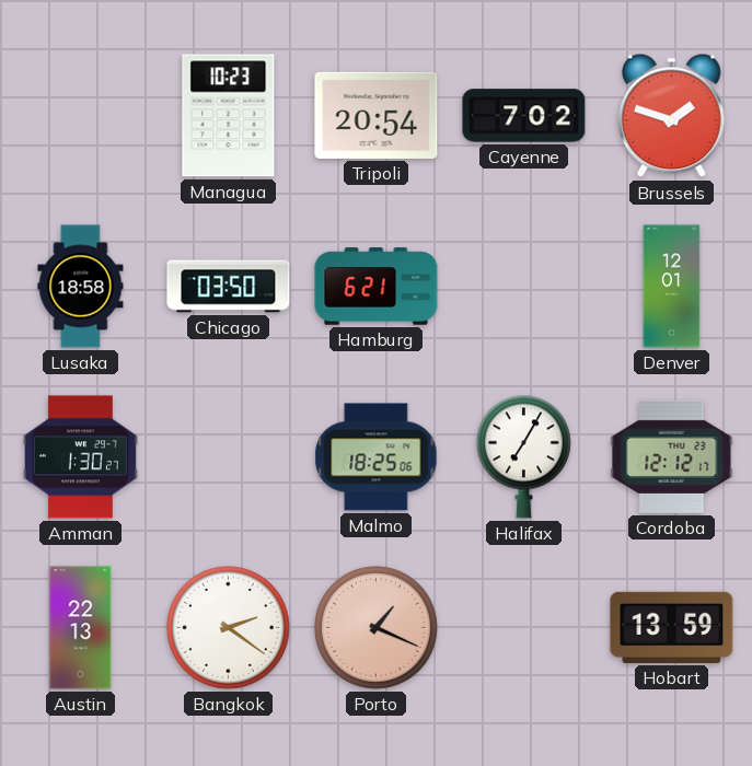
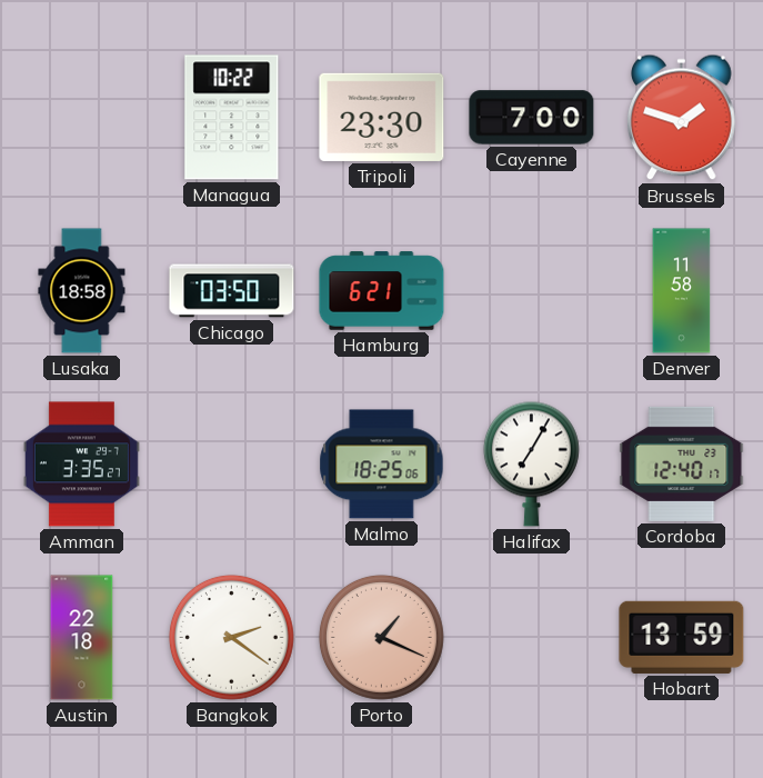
Managua: 10:23 -> 10:22
Tripoli: 20:54 -> 23:30
Cayenne: 7:02 -> 7:00
Denver: 12:01 -> 11:58
Amman: 1:30 -> 3:35
Cordoba: 12:12 -> 12:40
Austin: 22:13 -> 22:18
